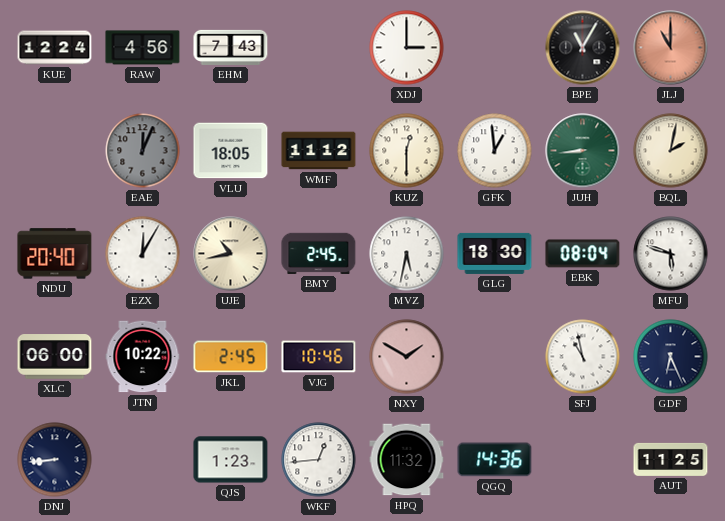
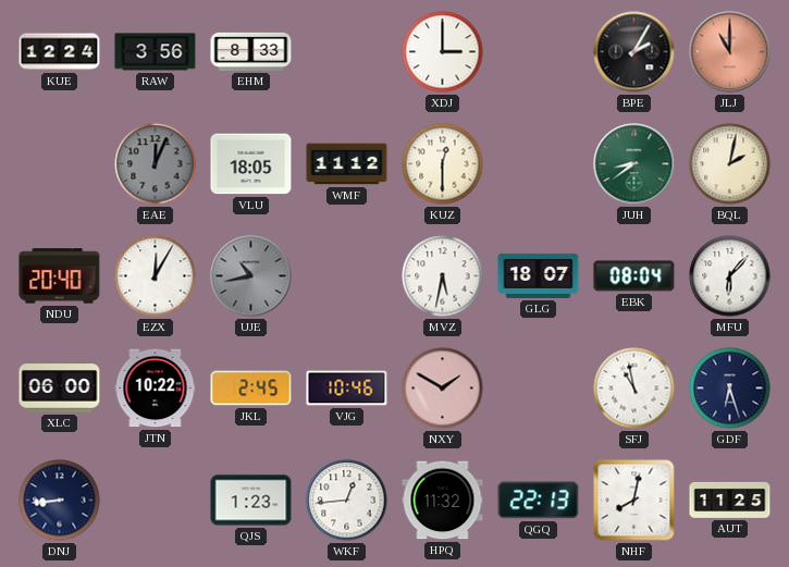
RAW: 4:56 -> 3:56
EHM: 7:43 -> 8:33
BPE: 11:05 -> 2:05
GFK: 12:59 -> none
JUH: 8:44 -> 8:39
UJE dial: cream -> grey
BMY: 2:45 -> none
GLG: 18:30 -> 18:07
MFU: 5:48 -> 6:07
GDF: 6:26 -> 6:27
QGQ: 14:36 -> 22:13
NHF: none -> 8:02
